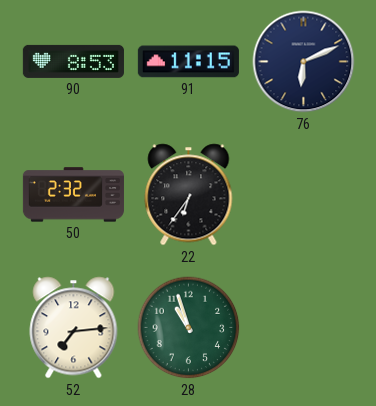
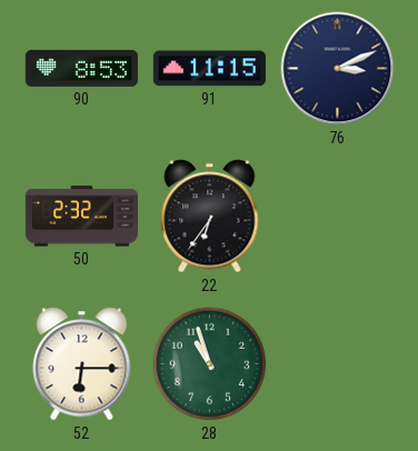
76: 6:11 -> 3:11
52: 7:14 -> 6:15
